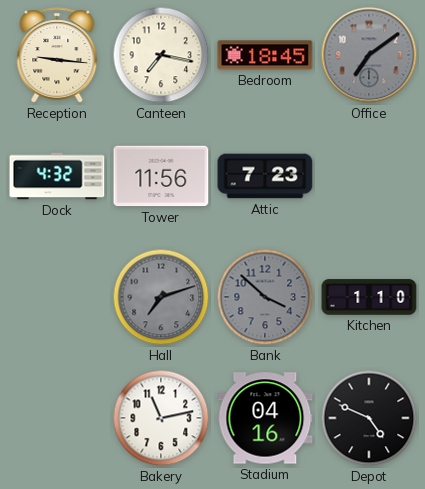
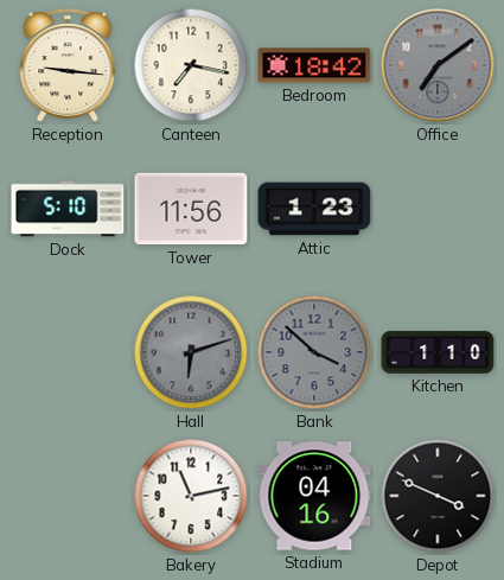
Bedroom: 18:45 -> 18:42
Dock: 4:32 -> 5:10
Attic: 7:23 -> 1:23
Hall: 7:12 -> 6:12
Depot: 4:49 -> 3:49
